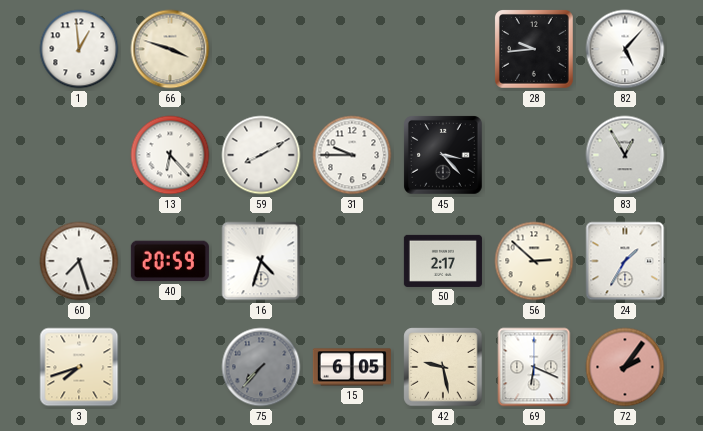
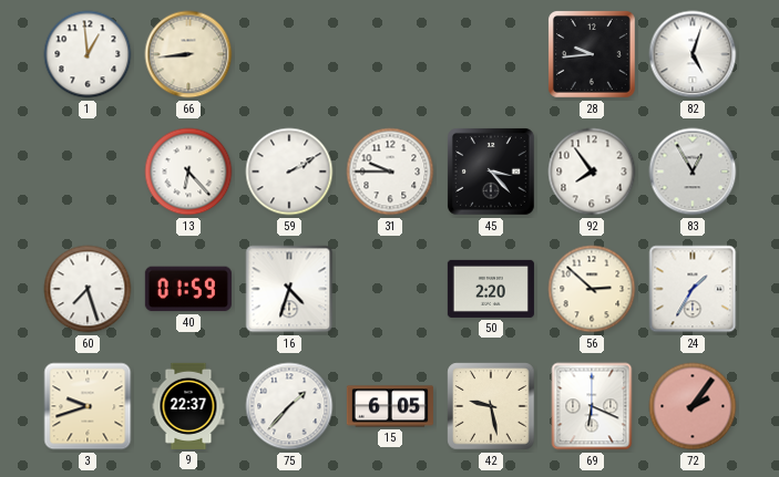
66: 3:48 -> 8:44
82: 5:07 -> 5:03
59: 8:10 -> 2:10
92: none -> 7:54
40: 20:59 -> 01:59
50: 2:17 -> 2:20
3: 7:42 -> 9:42
9: none -> 22:37
75: 7:37 -> 1:37
75 dial: grey -> white
